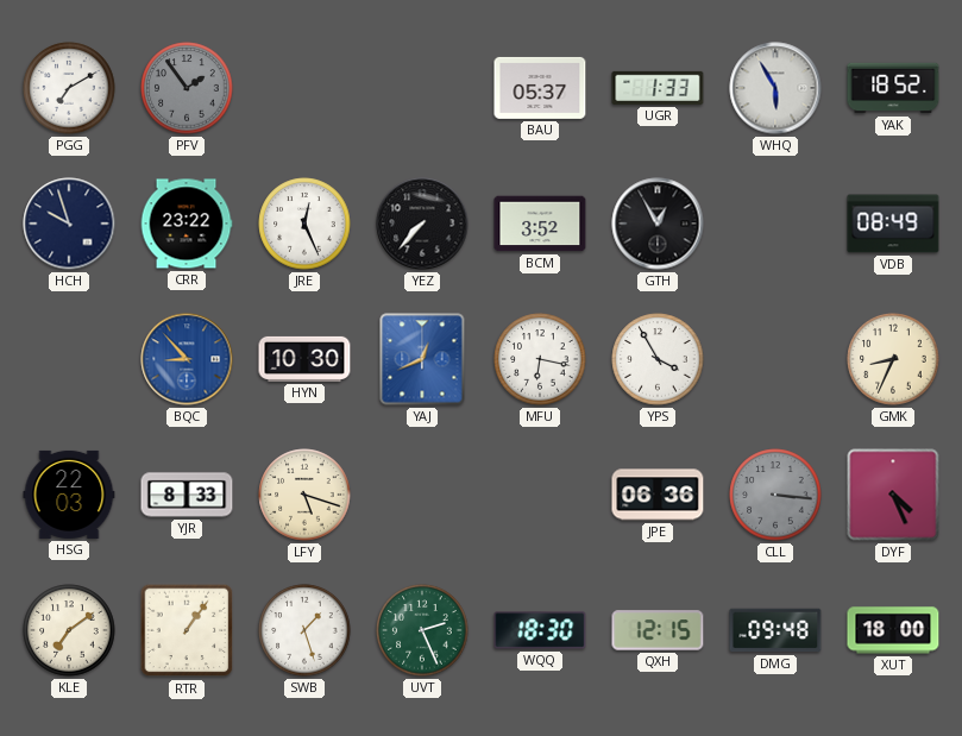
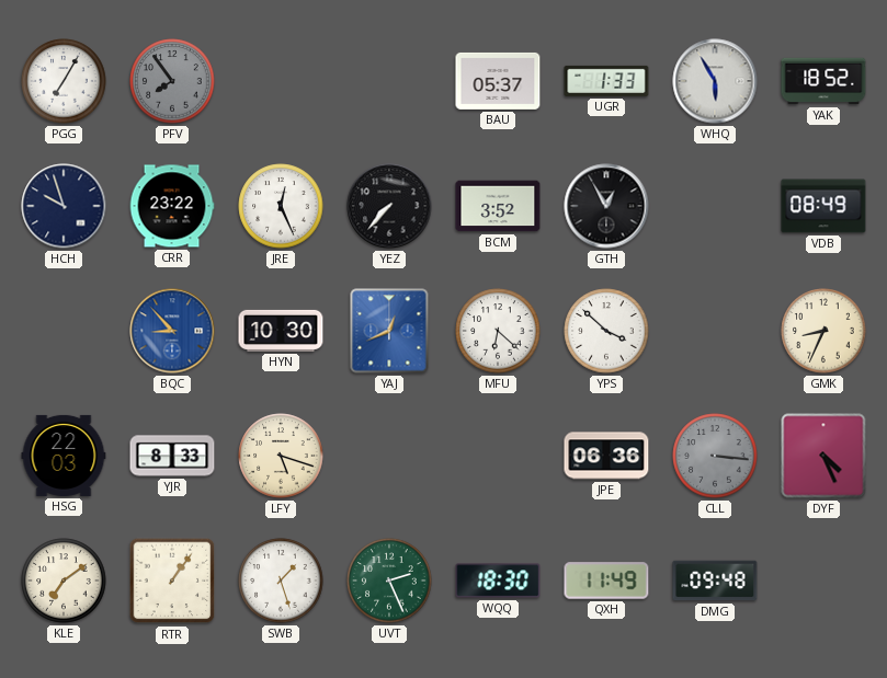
PGG: 7:10 -> 7:05
PFV: 1:54 -> 7:54
MFU: 6:17 -> 6:22
YPS: 3:55 -> 3:52
QXH: 12:15 -> 11:49
XUT: 18:00 -> none
